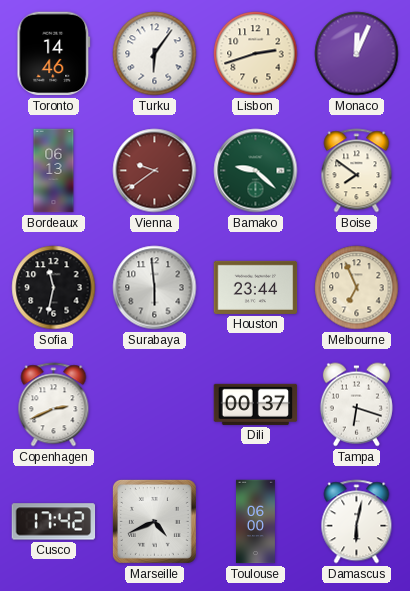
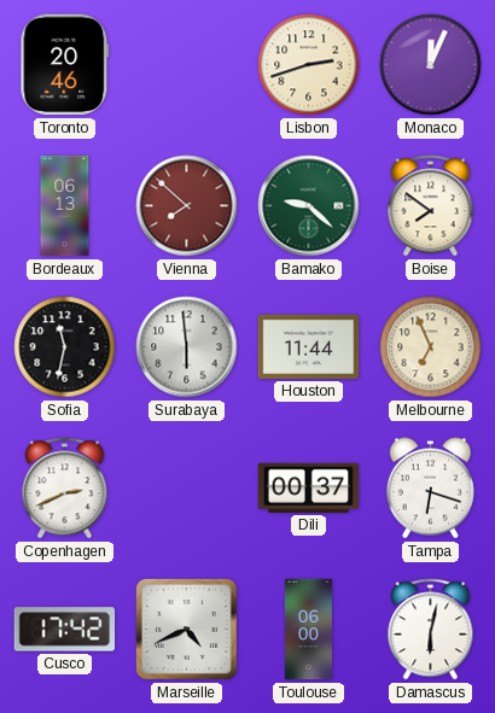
Toronto: 14:46 -> 20:46
Turku: 6:06 -> none
Vienna: 9:39 -> 7:52
Houston: 23:44 -> 11:44
